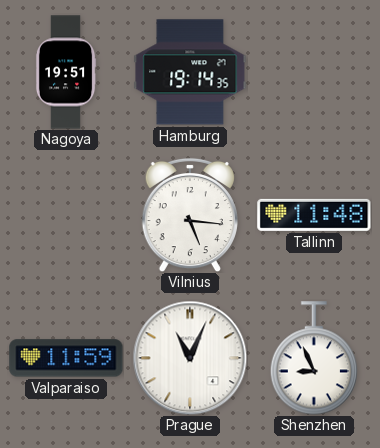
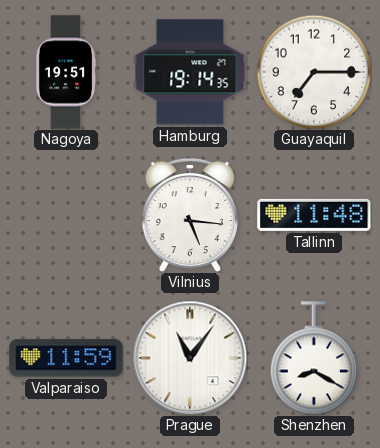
Guayaquil: none -> 7:15
Prague: 11:04 -> 11:06
Shenzhen: 8:56 -> 8:20
